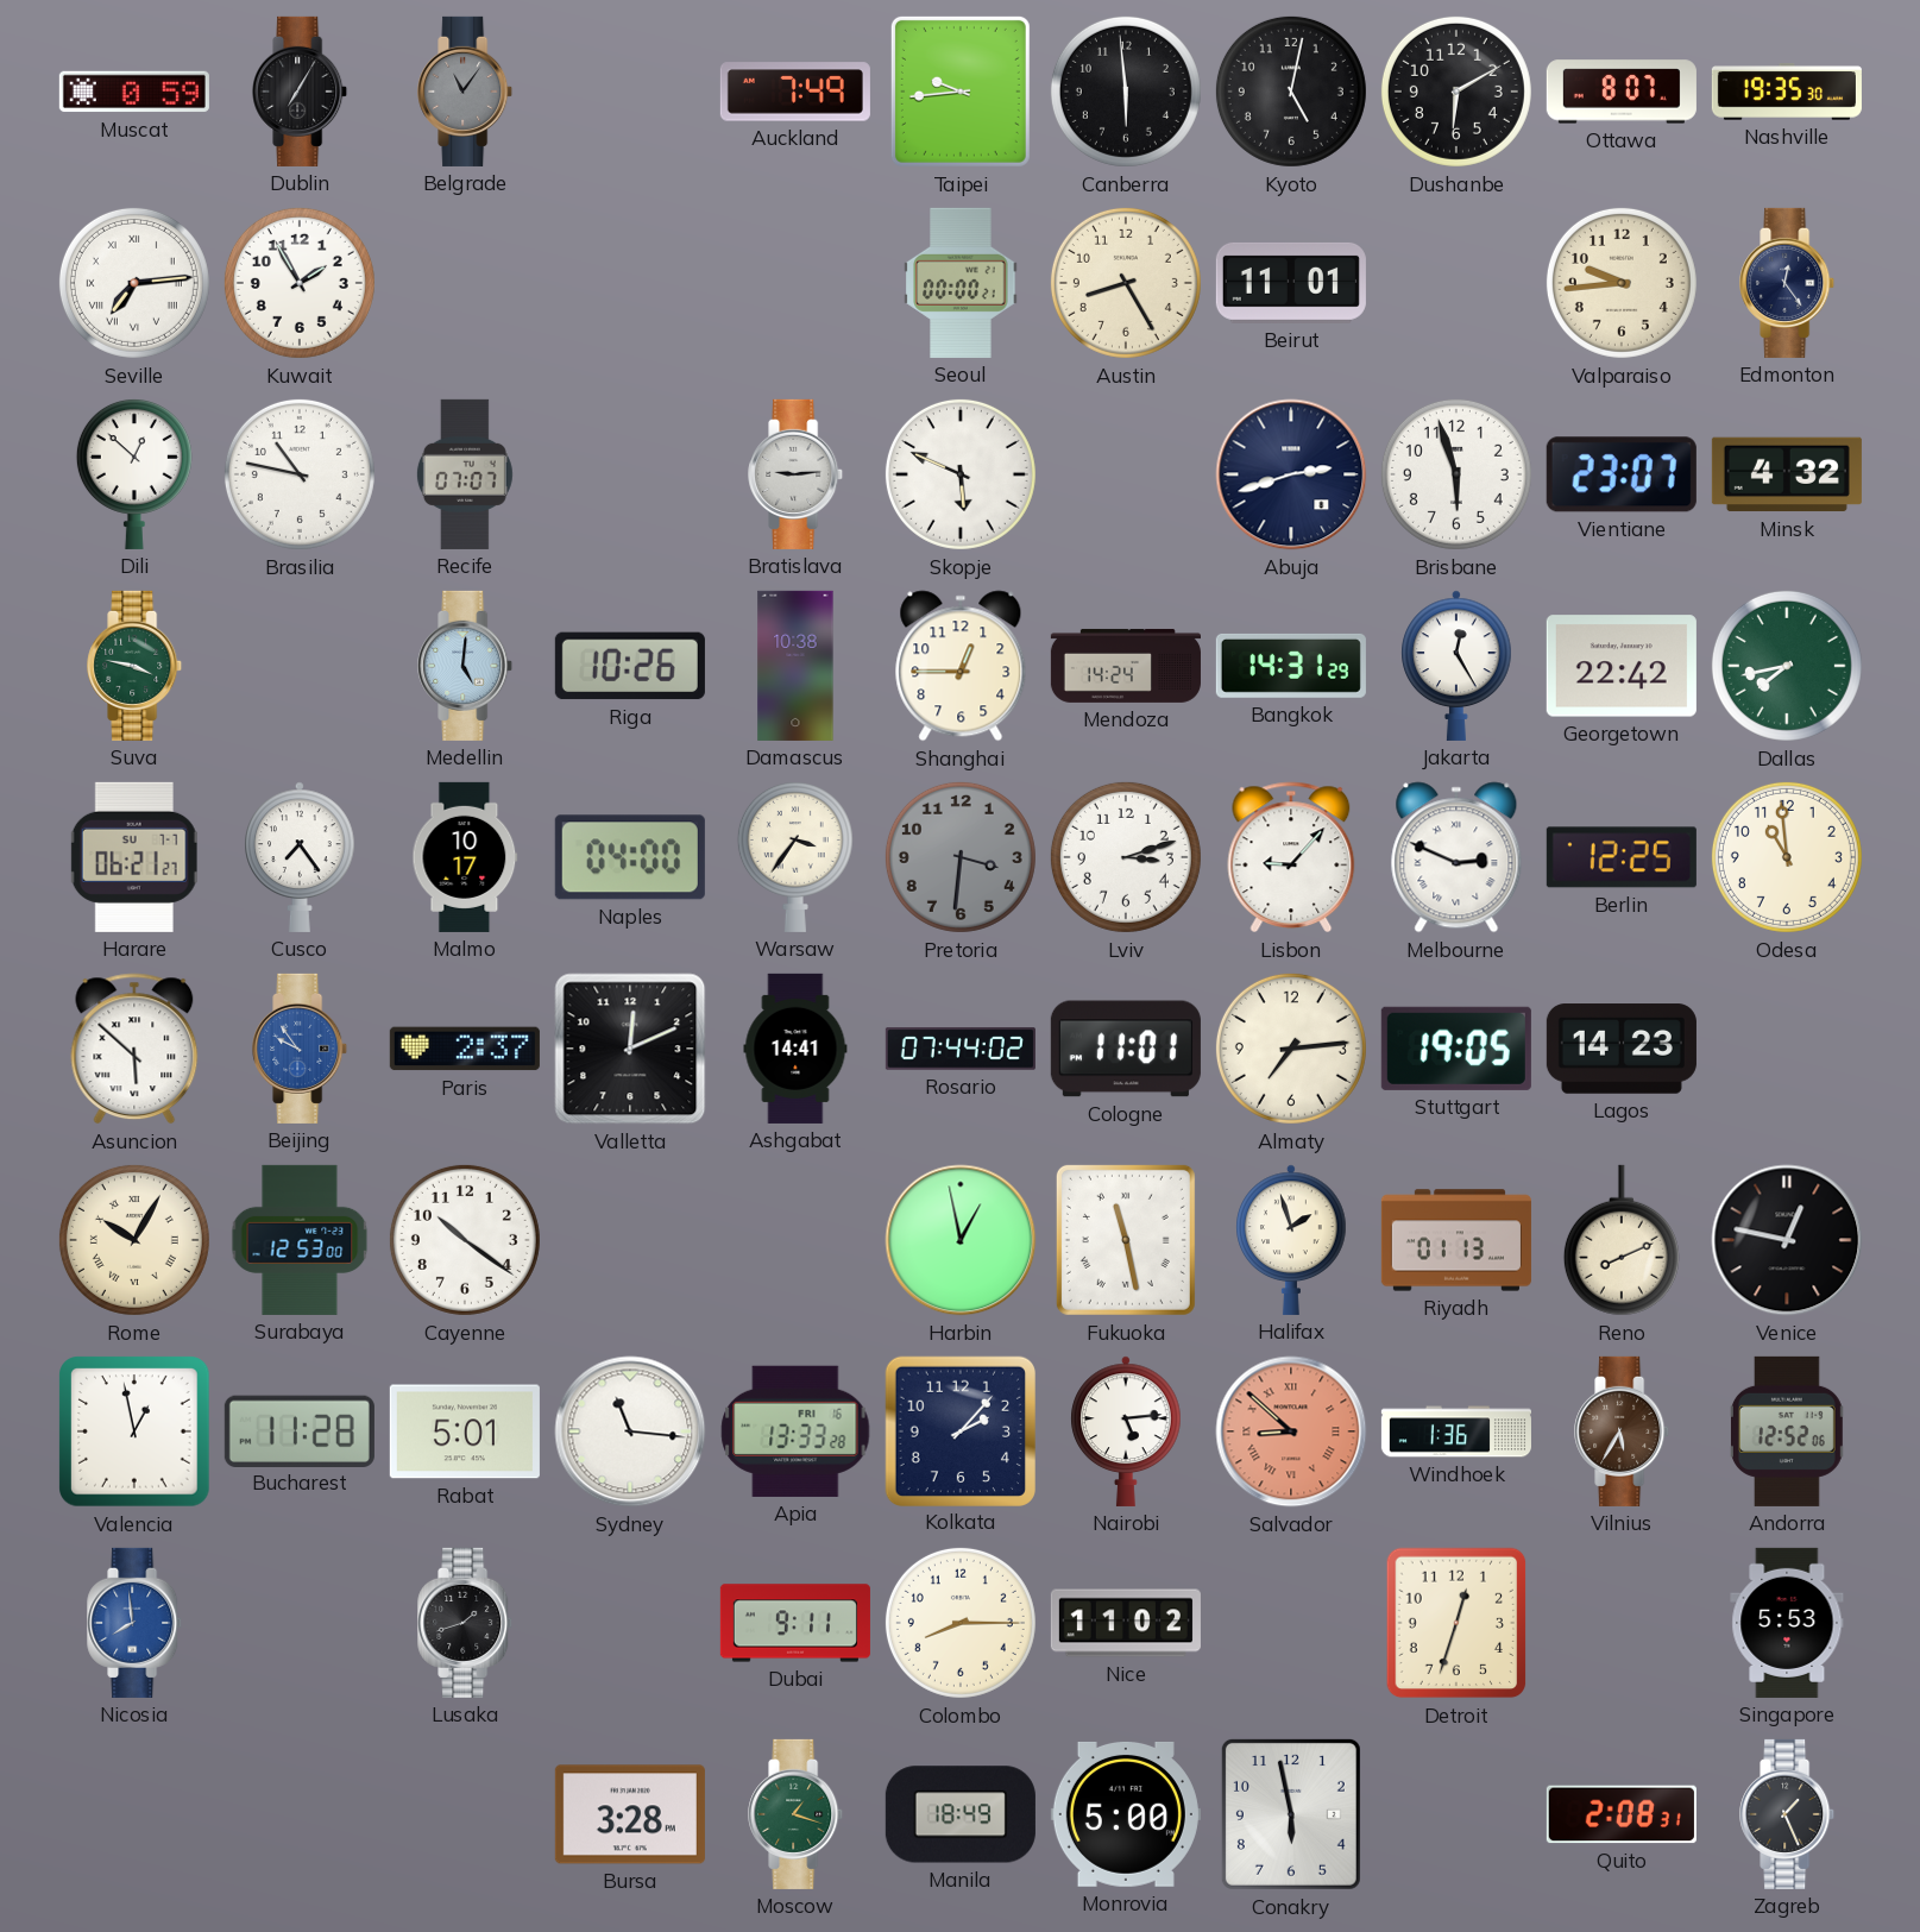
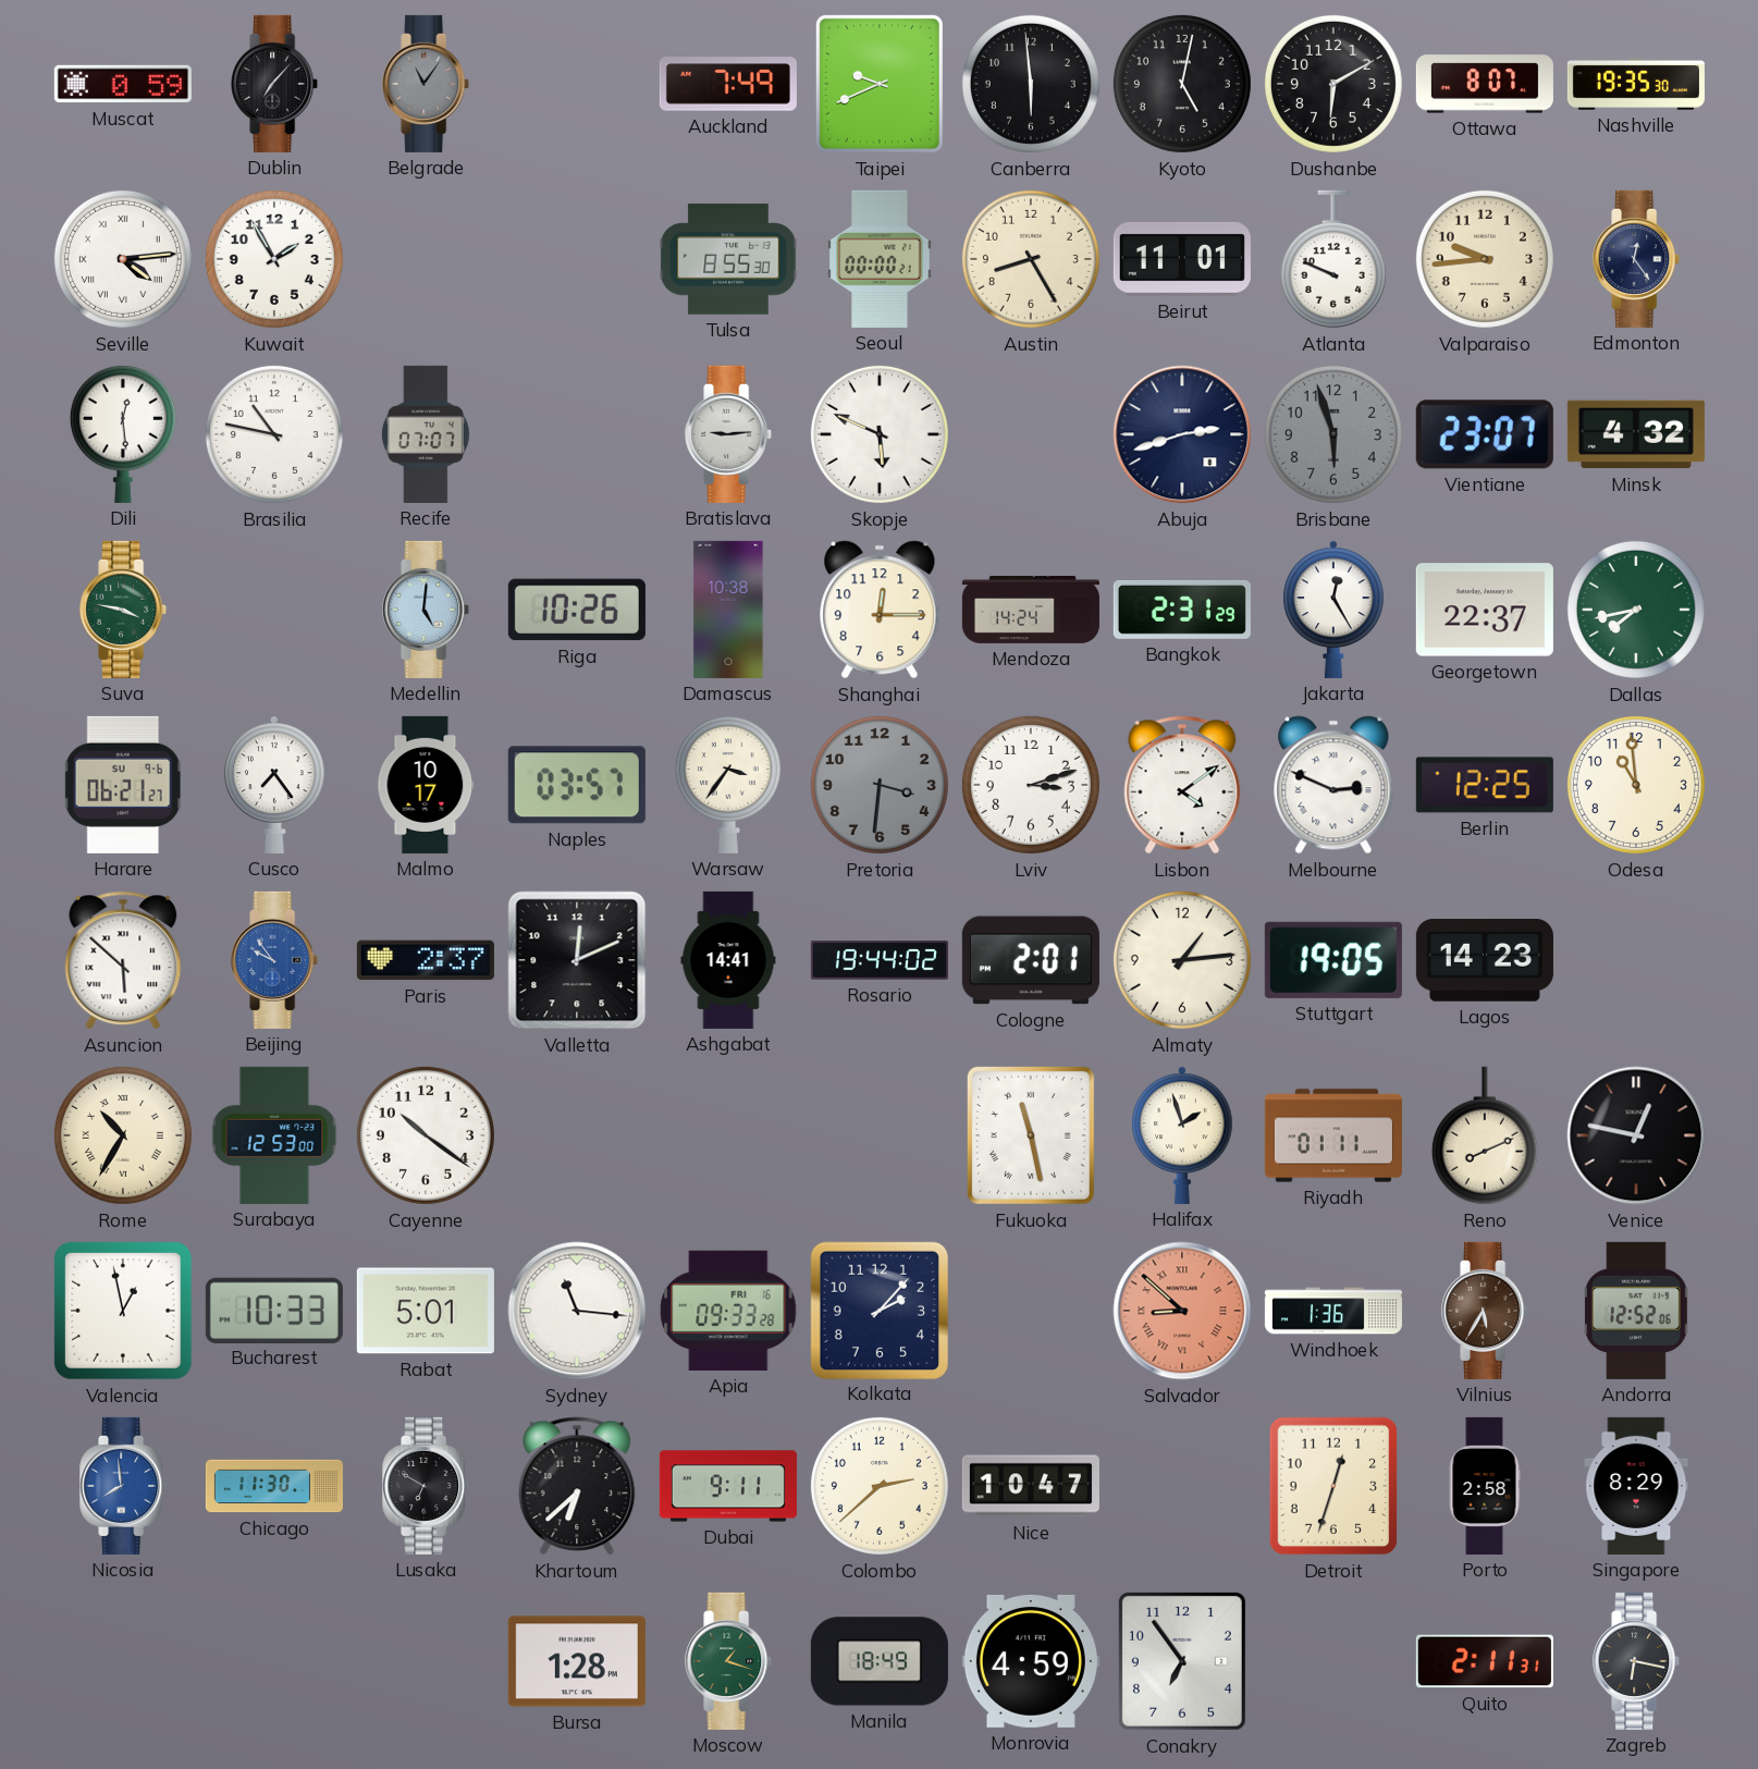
Dublin: 7:05 -> 7:07
Taipei: 9:44 -> 9:41
Seville: 7:14 -> 4:14
Tulsa: none -> 8:55
Atlanta: none -> 9:49
Dili: 12:52 -> 12:29
Brisbane dial: white -> grey
Shanghai: 12:45 -> 12:15
Bangkok: 14:31 -> 2:31
Georgetown: 22:42 -> 22:37
Harare date: SU 7-7 -> SU 9-6
Naples: 04:00 -> 03:57
Lisbon: 9:07 -> 4:09
Rosario: 07:44 -> 19:44
Cologne: 11:01 -> 2:01
Almaty: 7:14 -> 1:14
Rome: 10:05 -> 10:35
Harbin: 12:58 -> none
Riyadh: 01:13 -> 01:11
Bucharest: 11:28 -> 10:33
Apia: 13:33 -> 09:33
Nairobi: 5:14 -> none
Chicago: none -> 11:30
Lusaka: 1:42 -> 6:50
Khartoum: none -> 6:38
Colombo: 8:15 -> 2:38
Nice: 11:02 -> 10:47
Porto: none -> 2:58
Singapore: 5:53 -> 8:29
Bursa: 3:28 -> 1:28
Monrovia: 5:00 -> 4:59
Conakry: 5:58 -> 6:54
Quito: 2:08 -> 2:11
Zagreb: 1:26 -> 6:17
